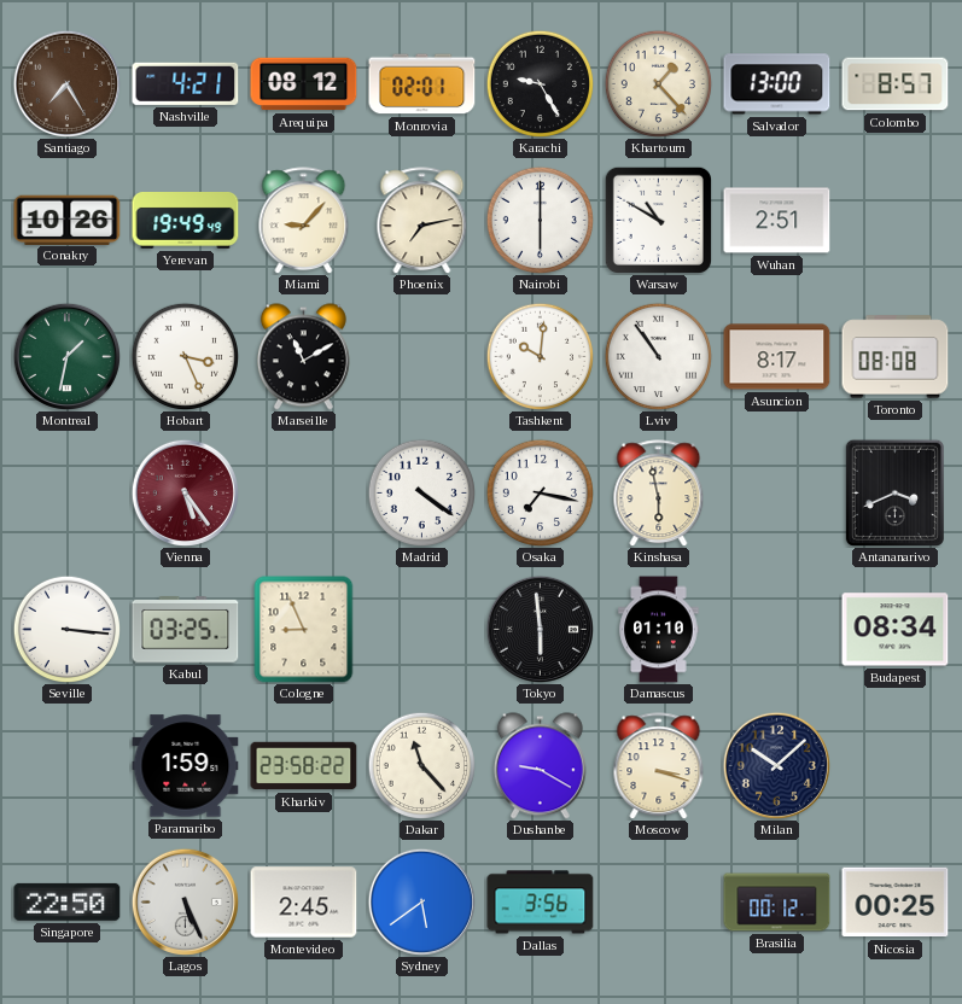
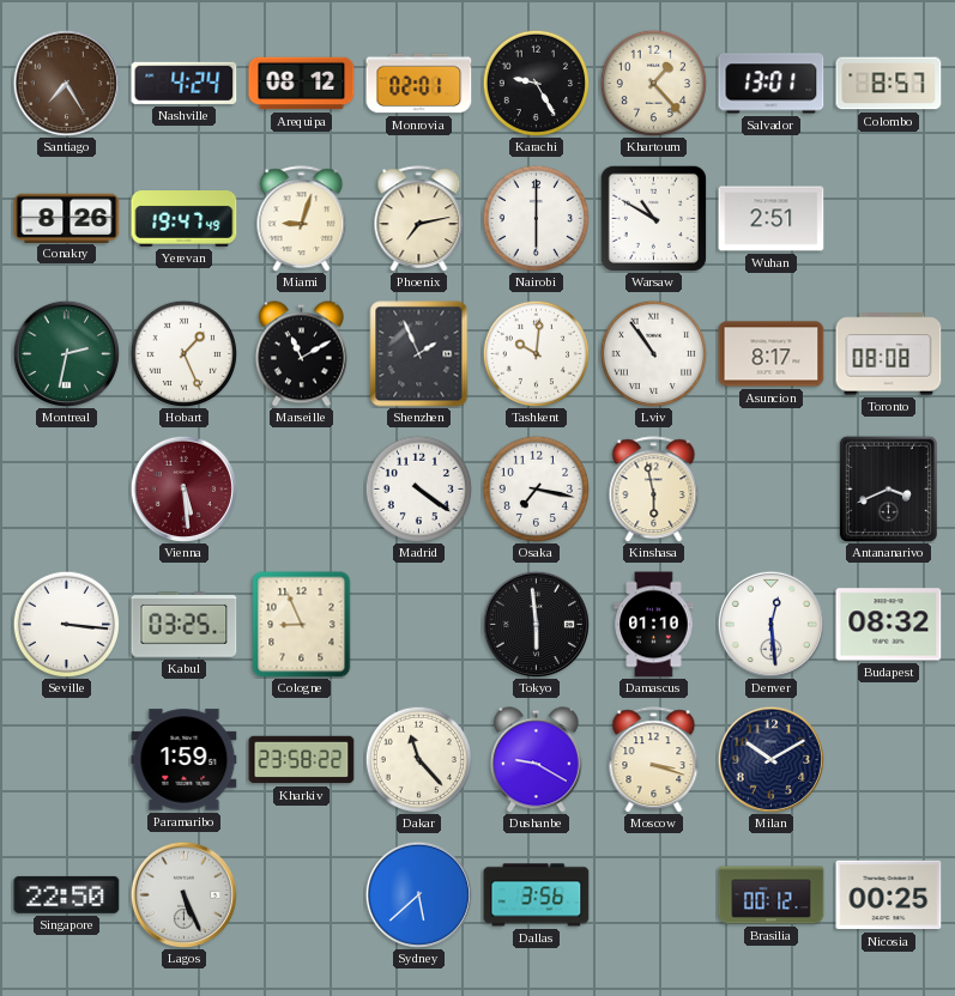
Nashville: 4:21 -> 4:24
Salvador: 13:00 -> 13:01
Conakry: 10:26 -> 8:26
Yerevan: 19:49 -> 19:47
Miami: 9:07 -> 9:03
Montreal: 1:32 -> 2:32
Hobart: 3:26 -> 1:26
Shenzhen: none -> 1:56
Vienna: 5:24 -> 5:29
Denver: none -> 12:29
Budapest: 08:34 -> 08:32
Milan: 10:08 -> 10:10
Montevideo: 2:45 -> none
Sydney: 5:39 -> 5:38
